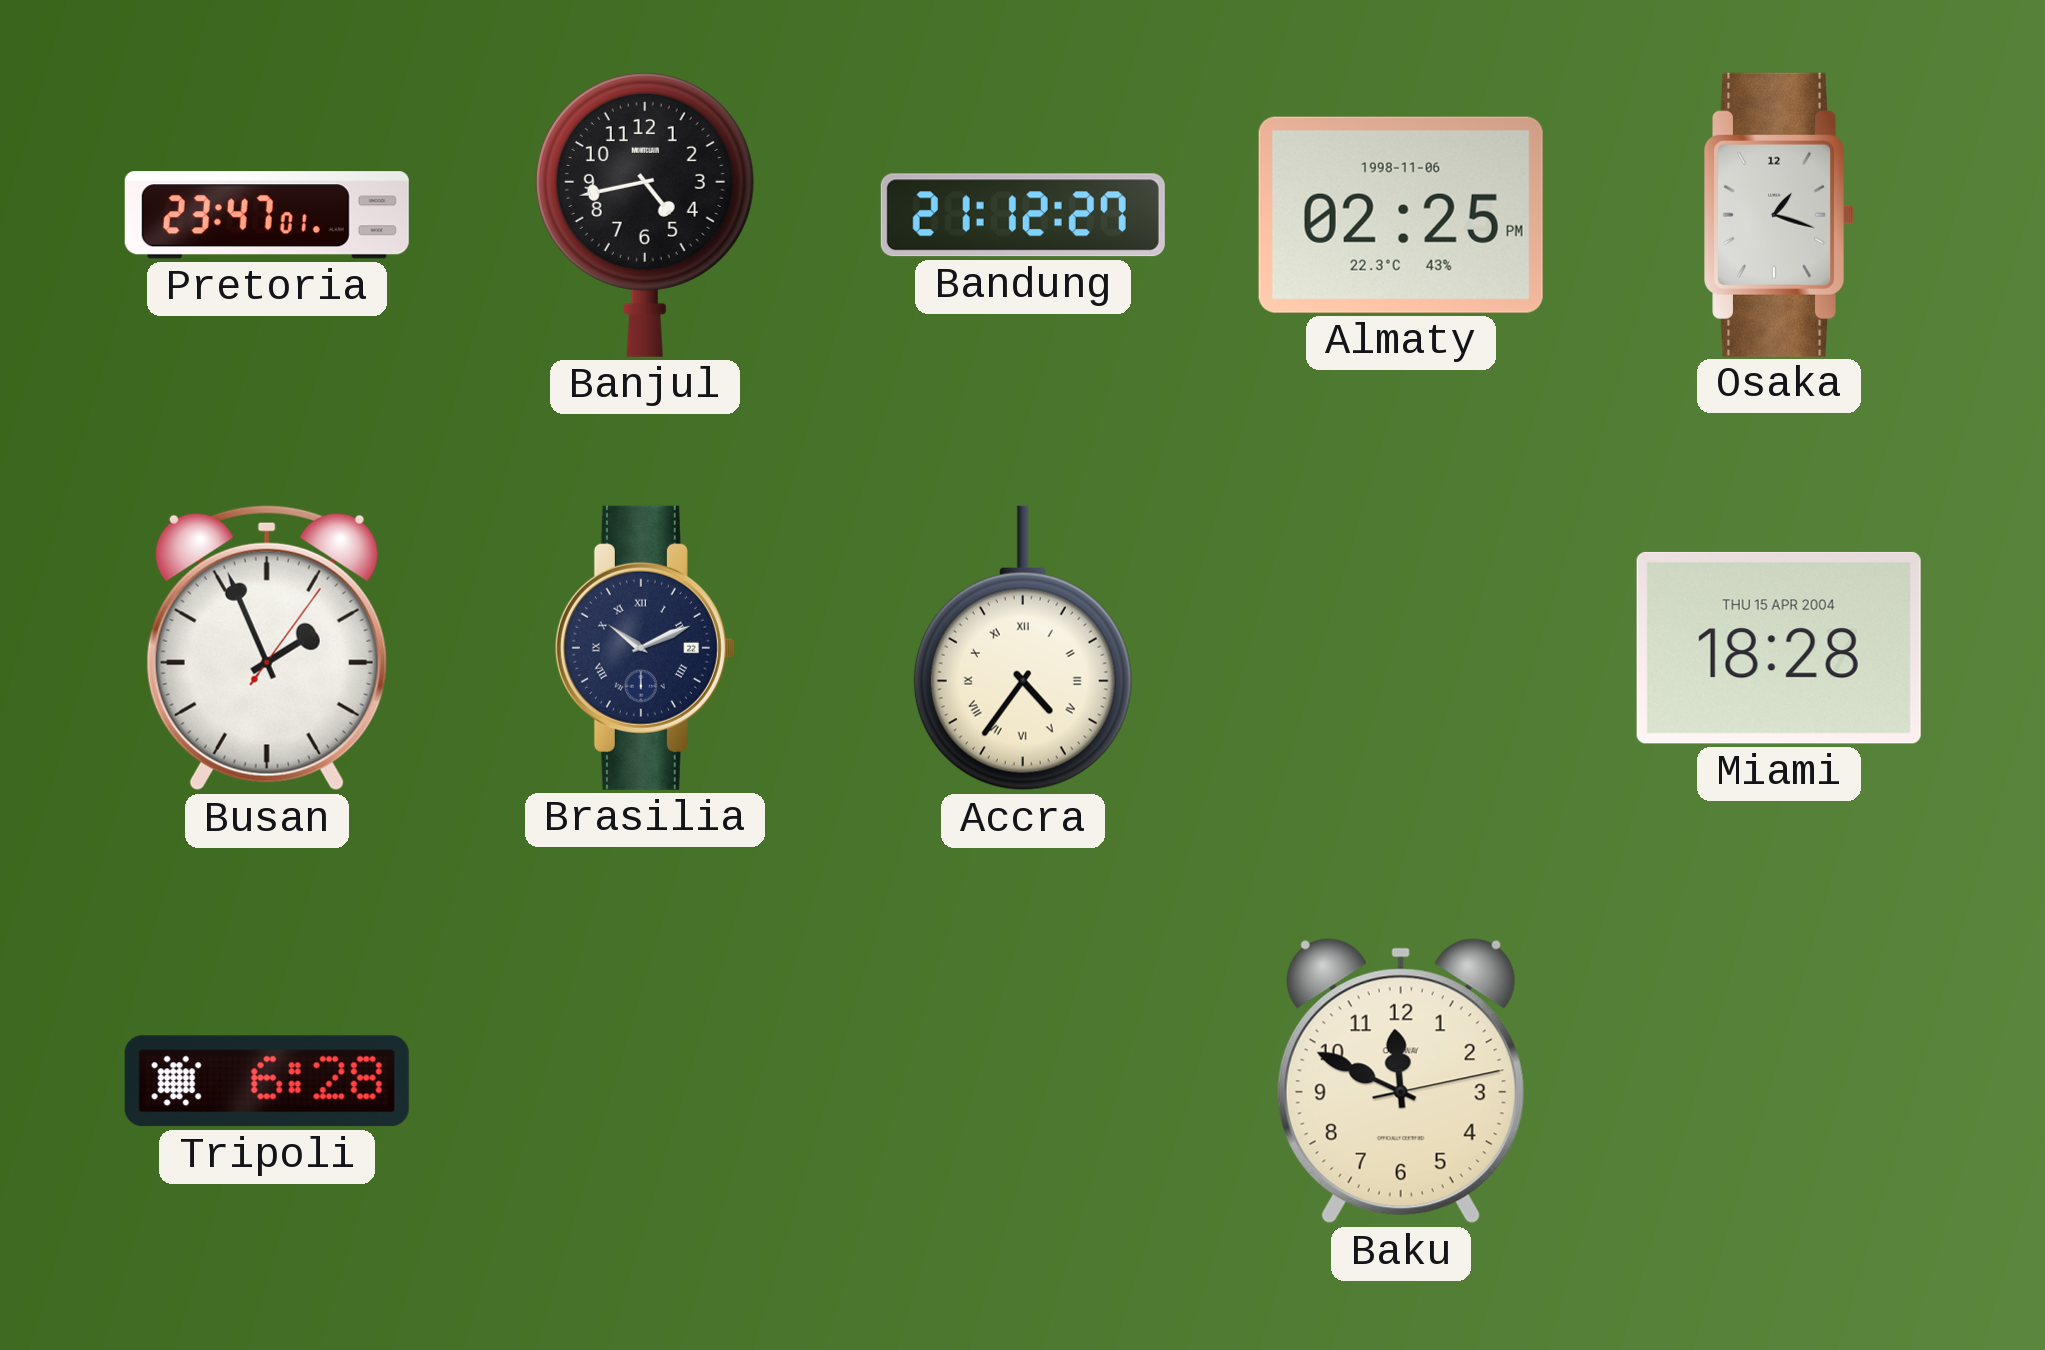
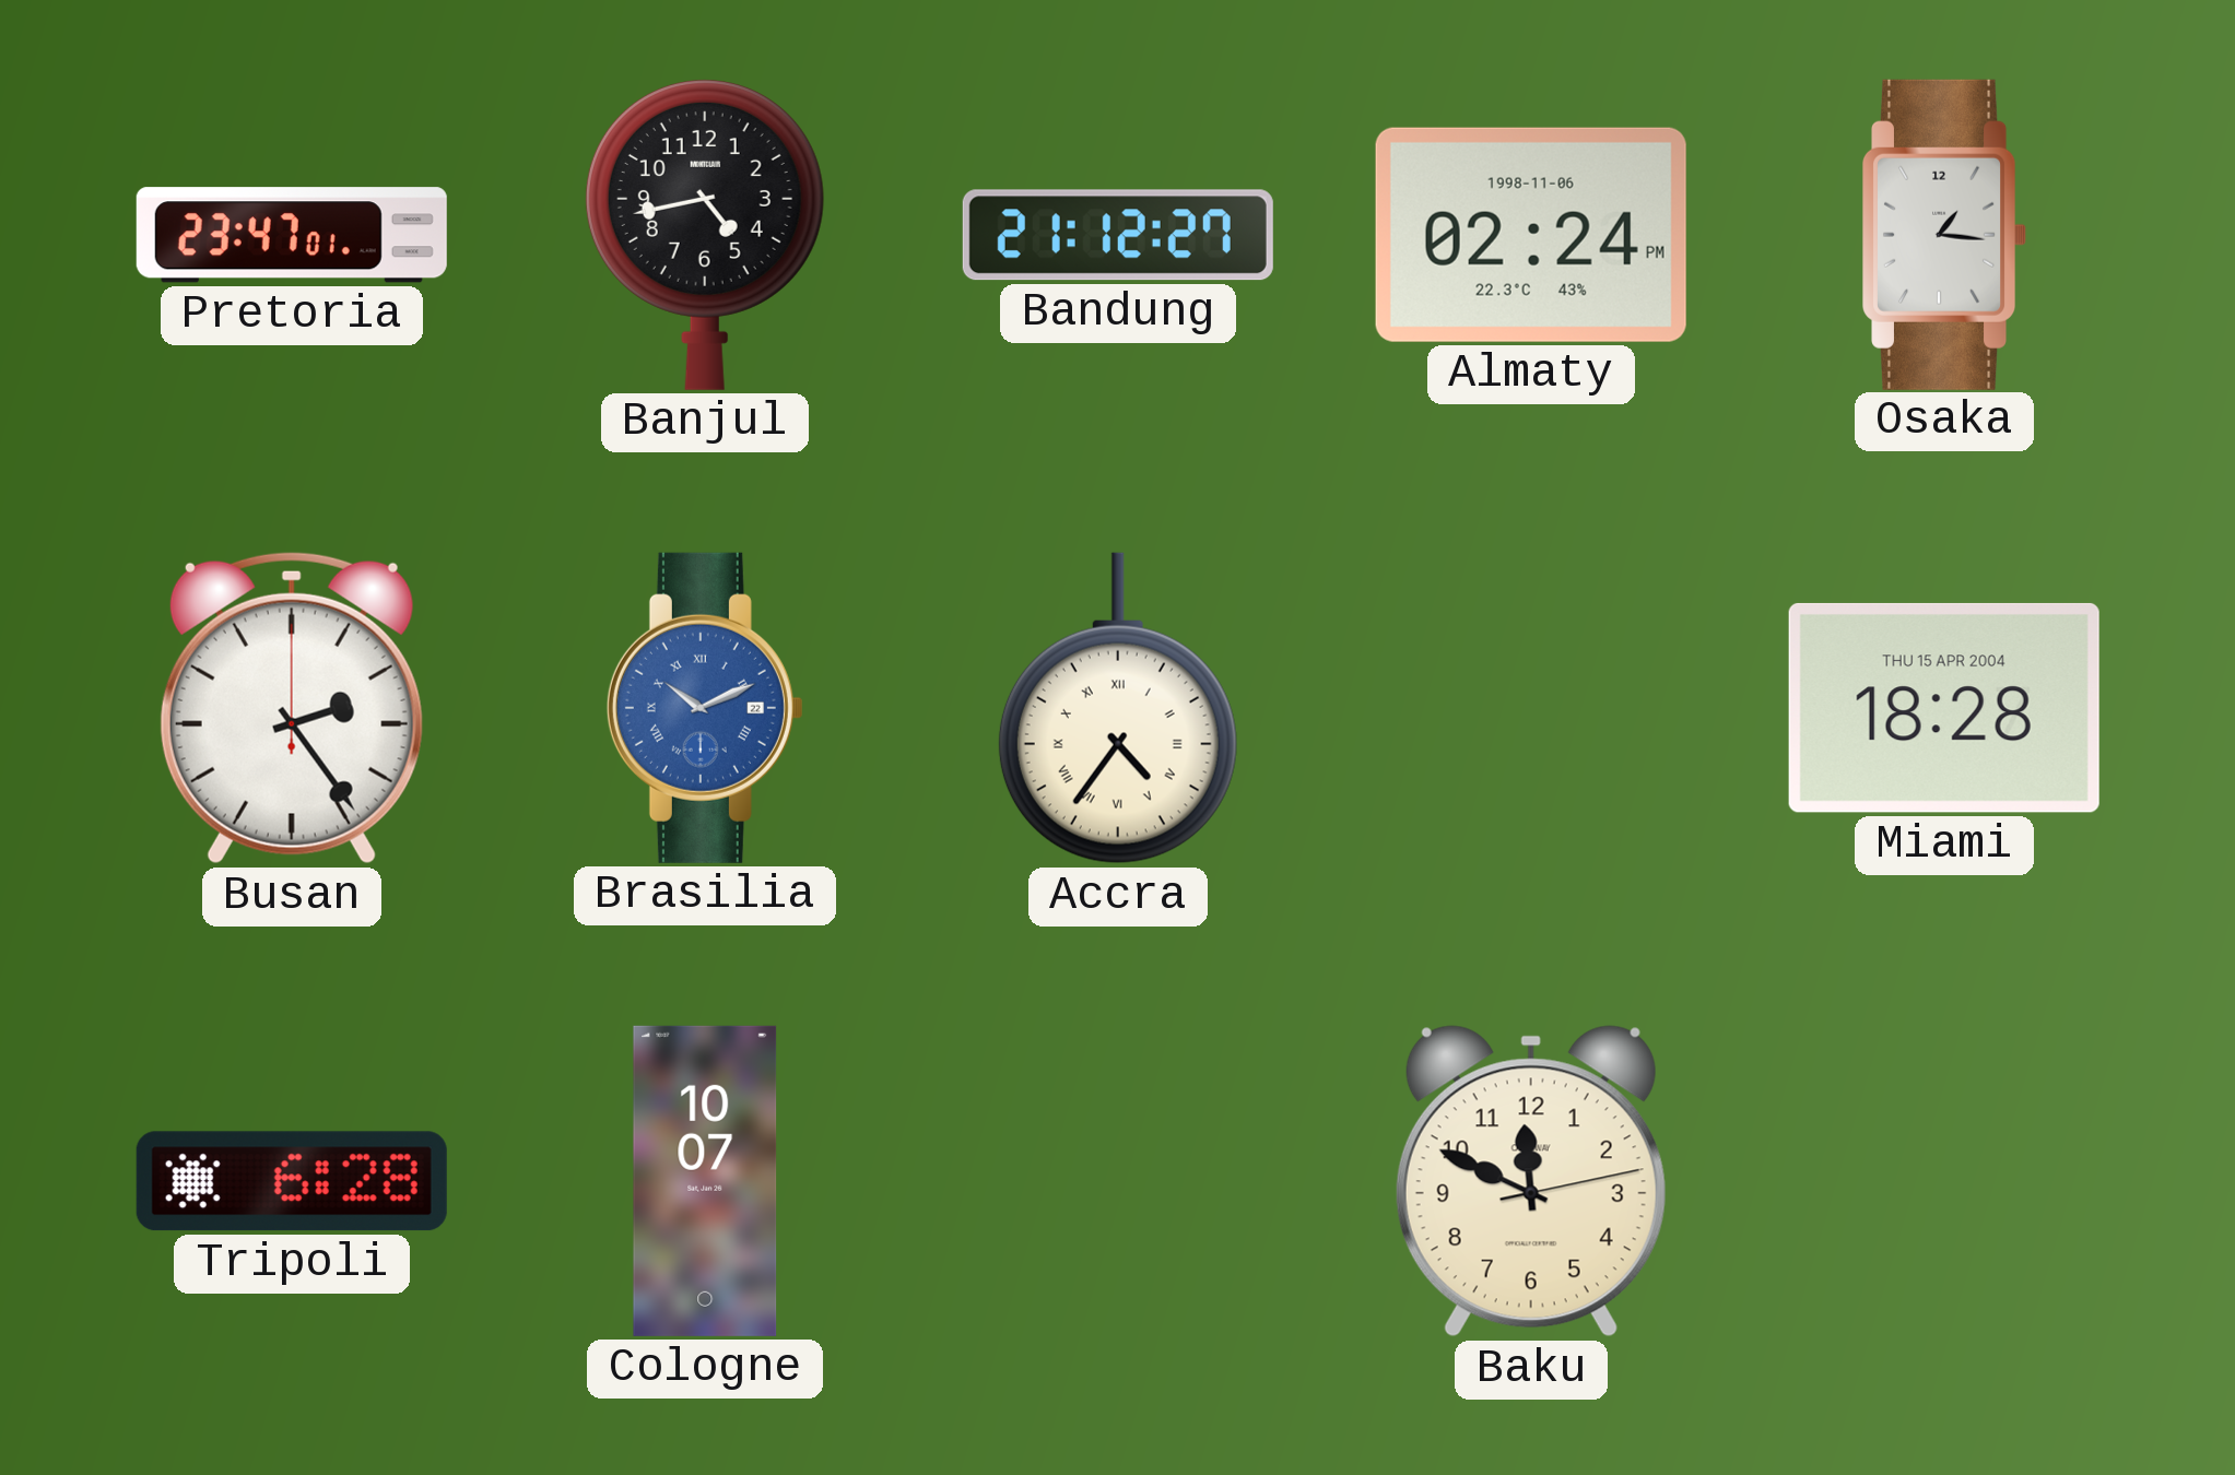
Almaty: 02:25 -> 02:24
Osaka: 1:18 -> 1:16
Busan: 1:56 -> 2:24
Brasilia dial: navy -> blue
Cologne: none -> 10:07
